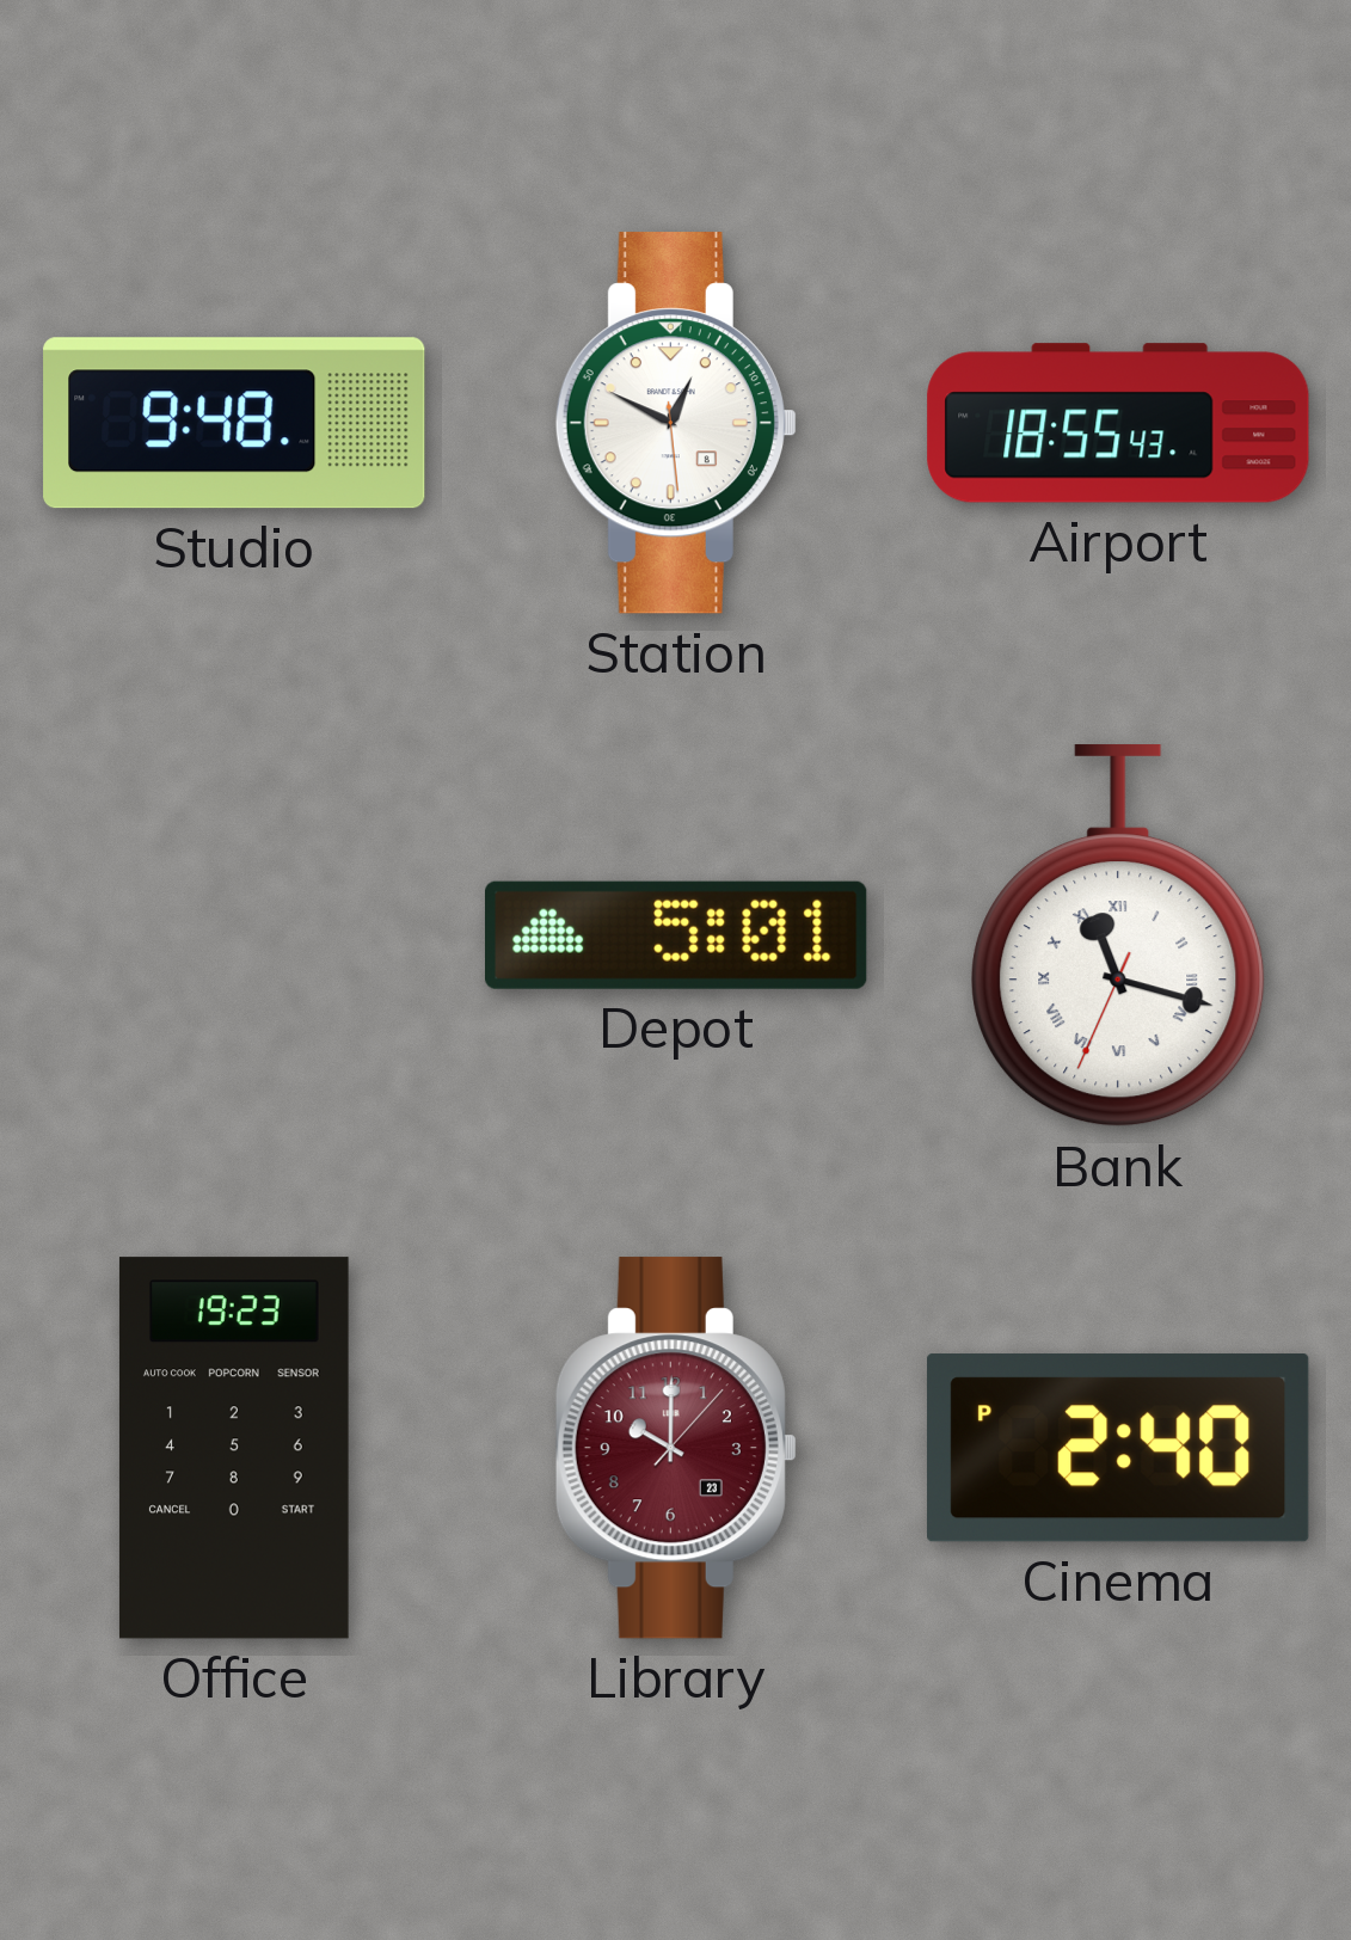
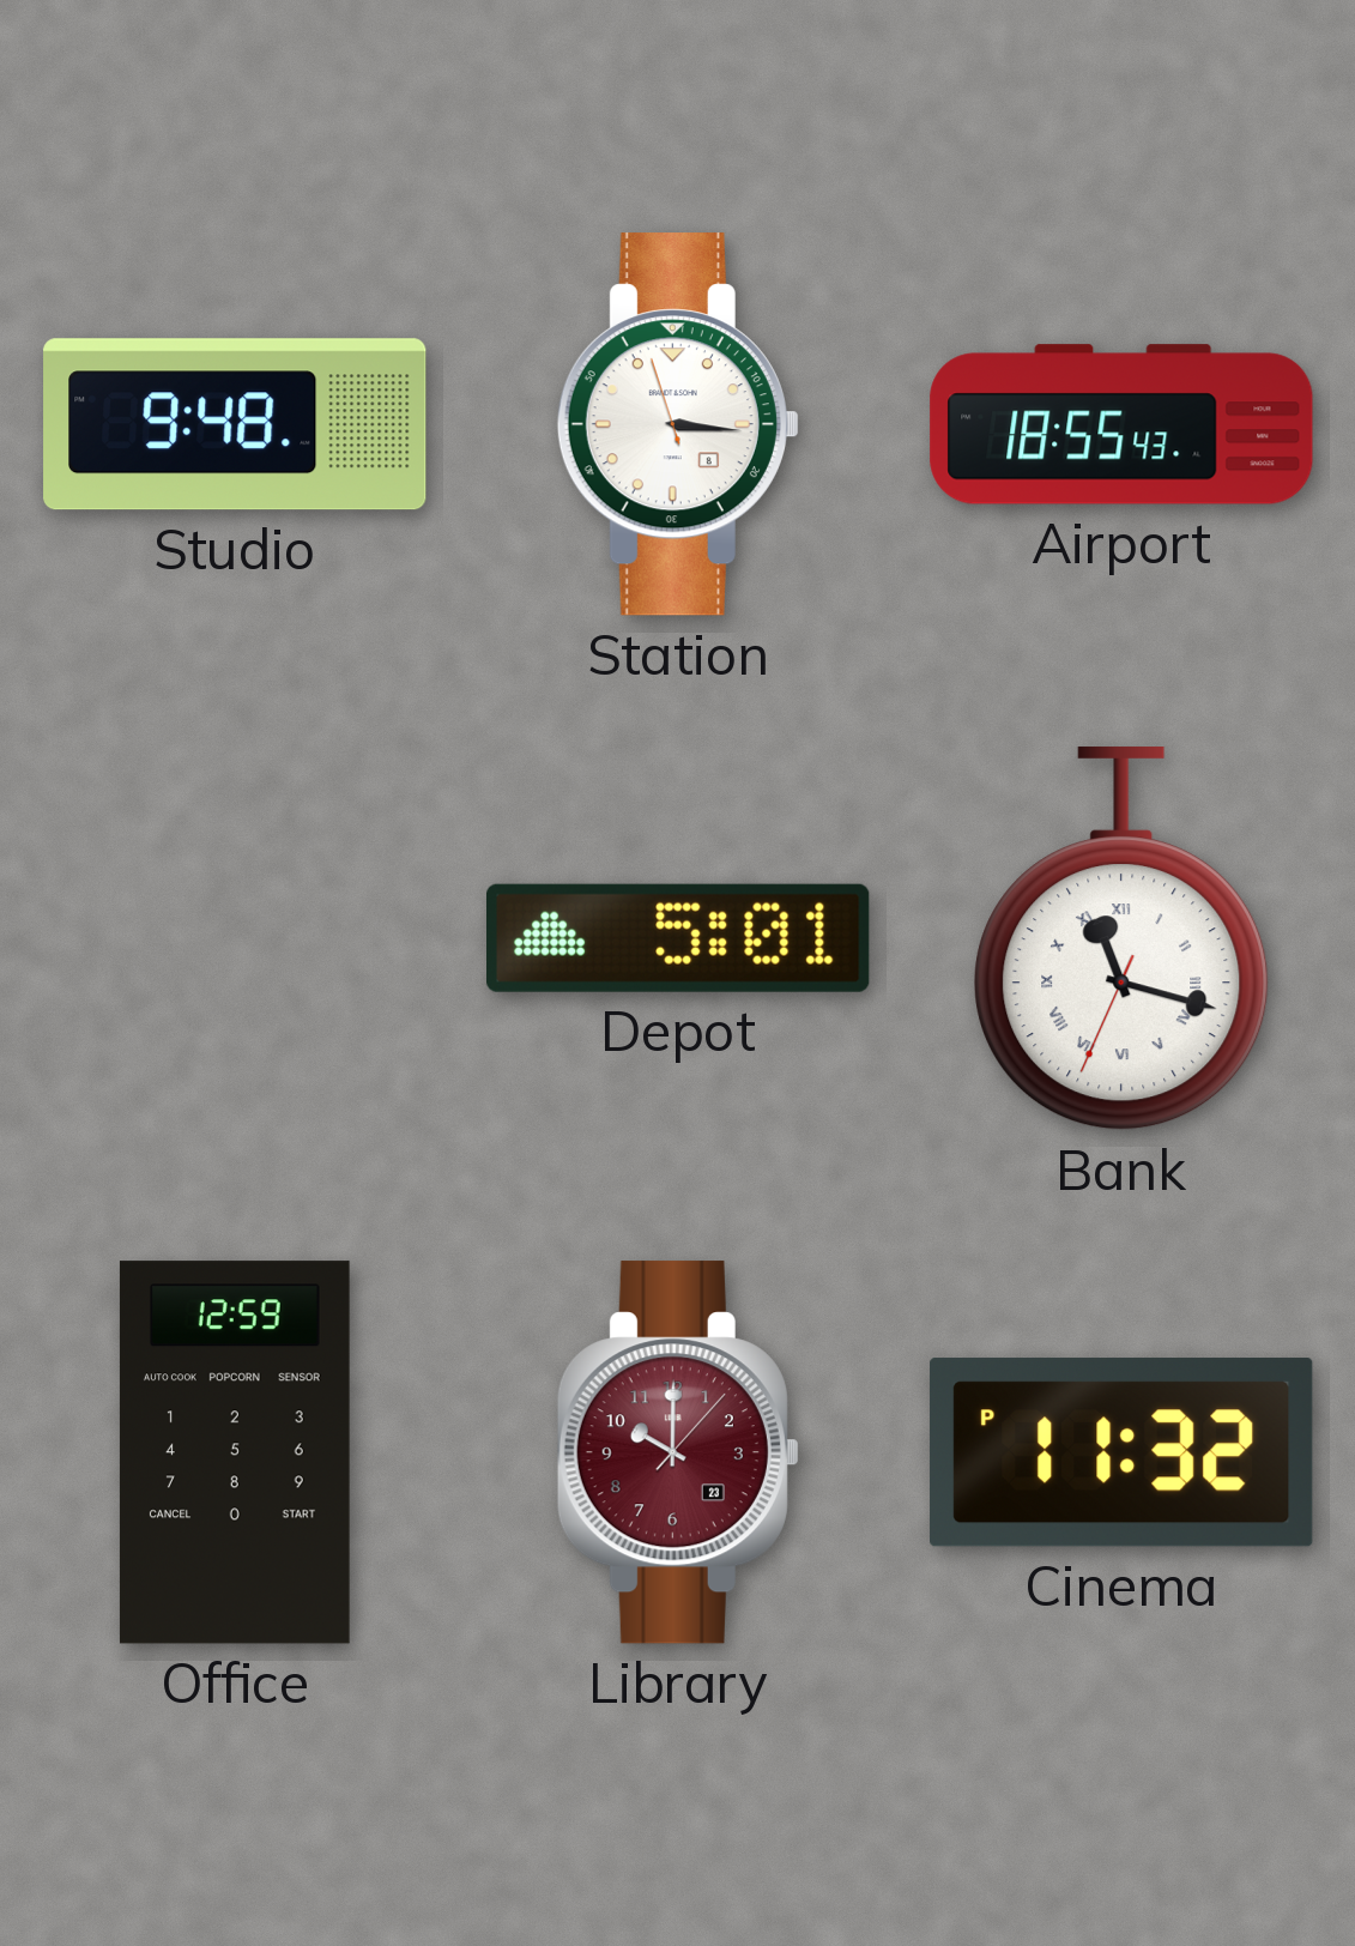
Station: 12:49 -> 3:15
Office: 19:23 -> 12:59
Cinema: 2:40 -> 11:32
